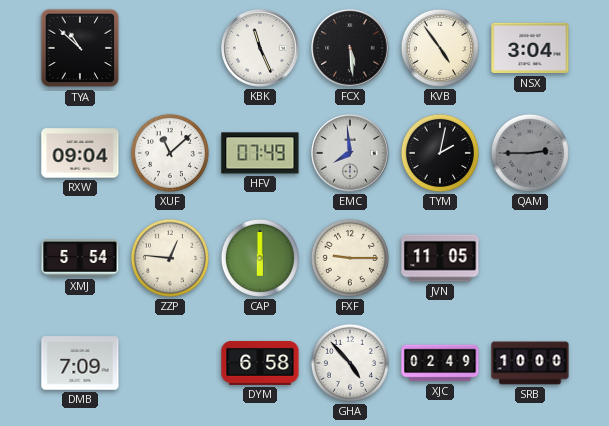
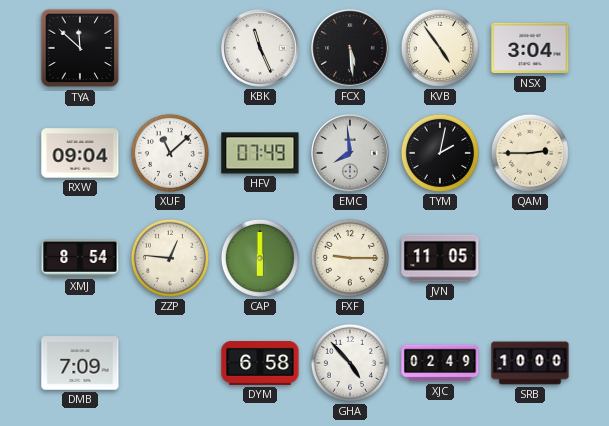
TYA: 10:52 -> 11:52
QAM dial: grey -> cream
XMJ: 5:54 -> 8:54
